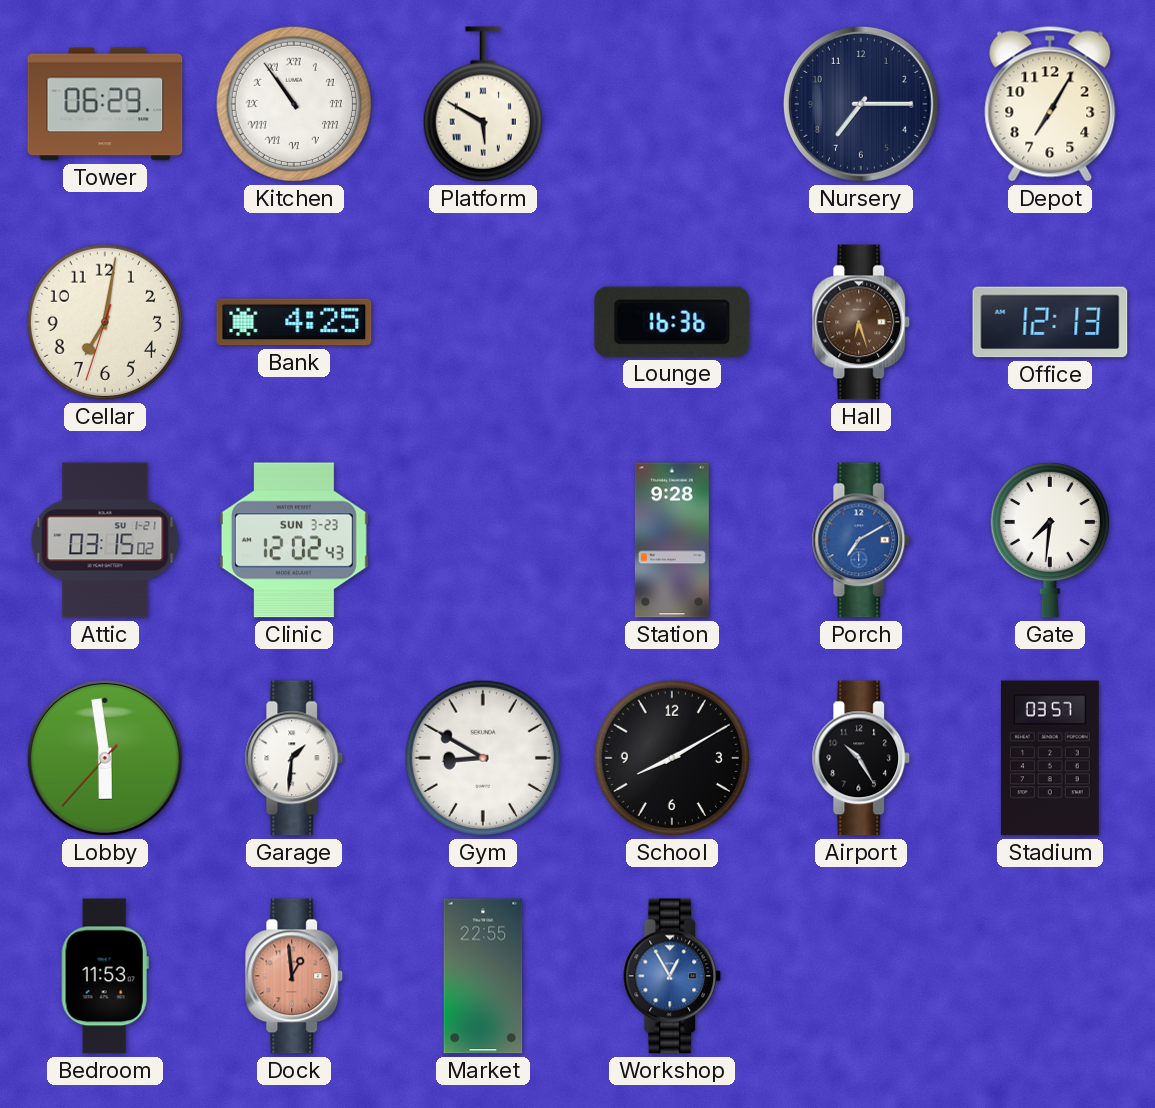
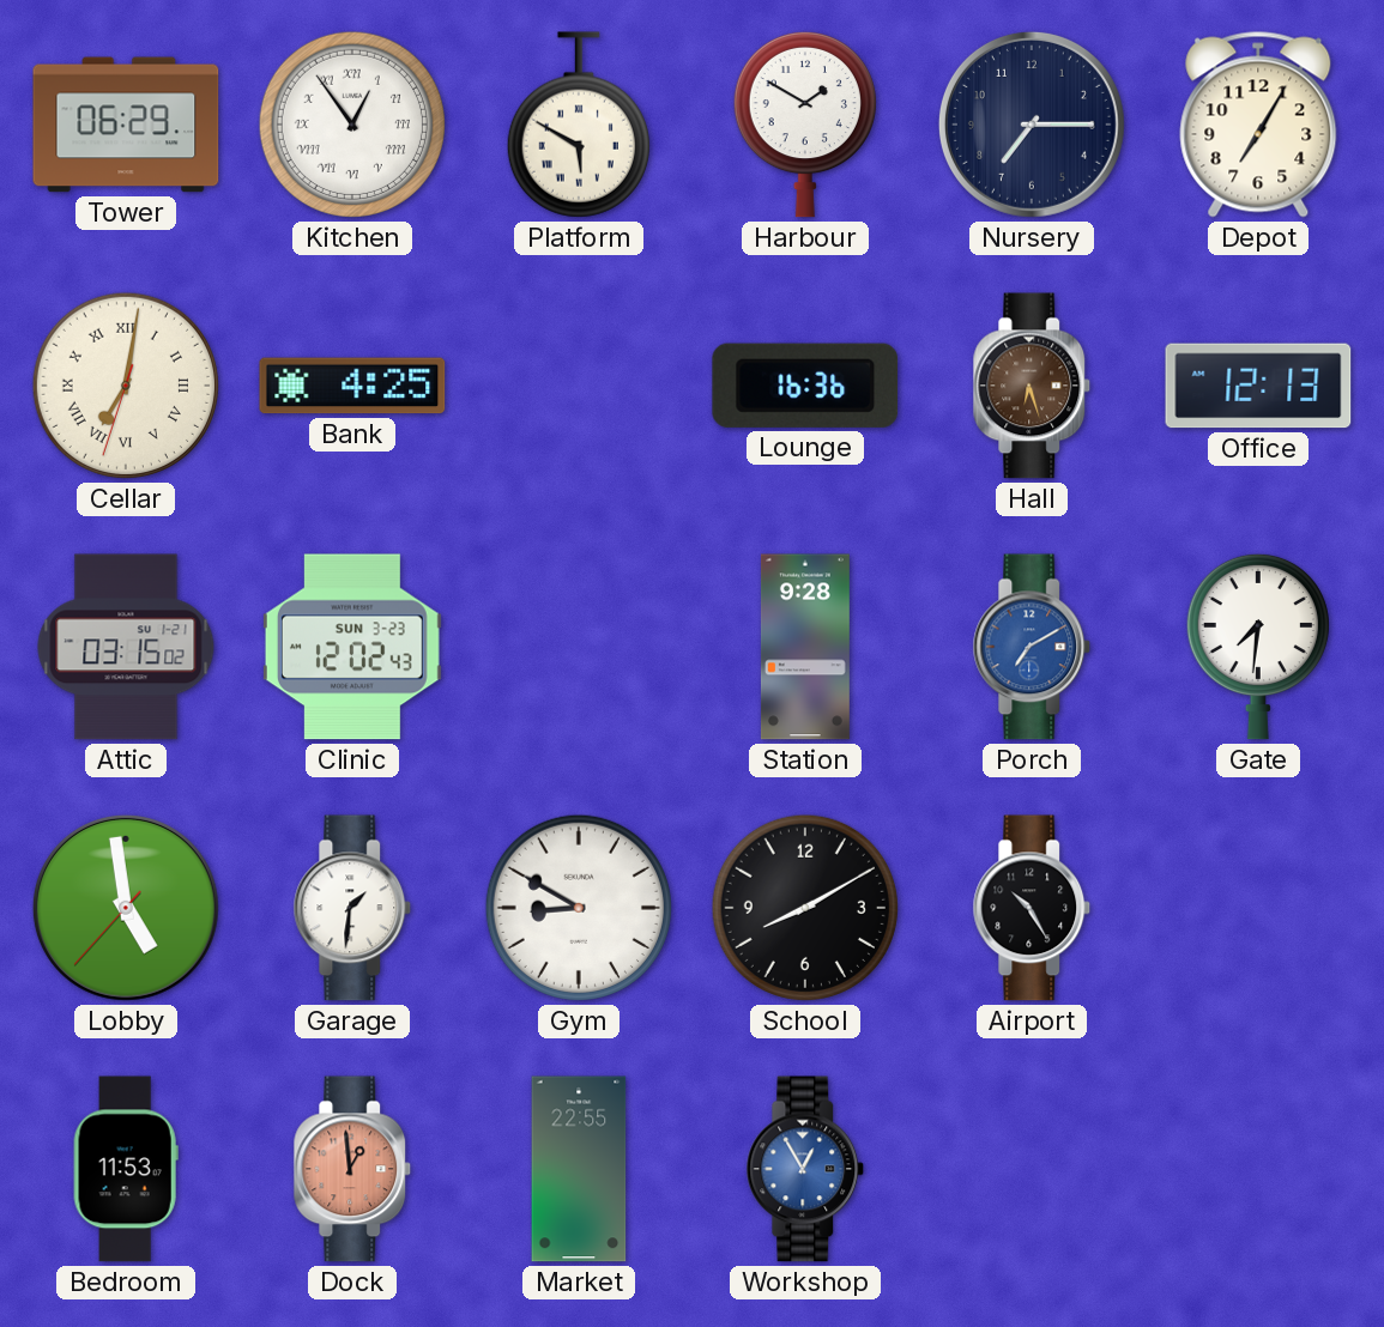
Kitchen: 10:54 -> 12:54
Harbour: none -> 1:50
Cellar numerals: Arabic -> Roman
Lobby: 5:58 -> 4:58
Stadium: 03:57 -> none
